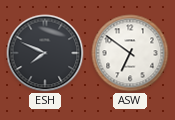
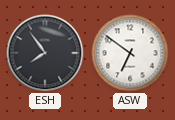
ESH: 7:49 -> 7:54
